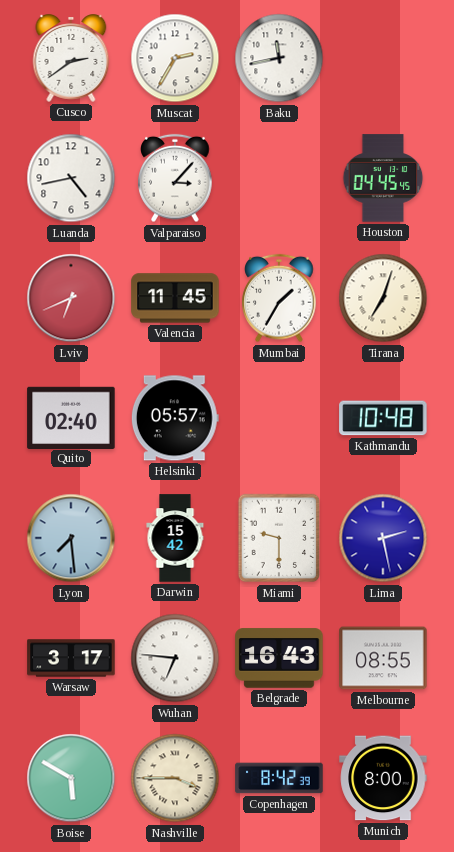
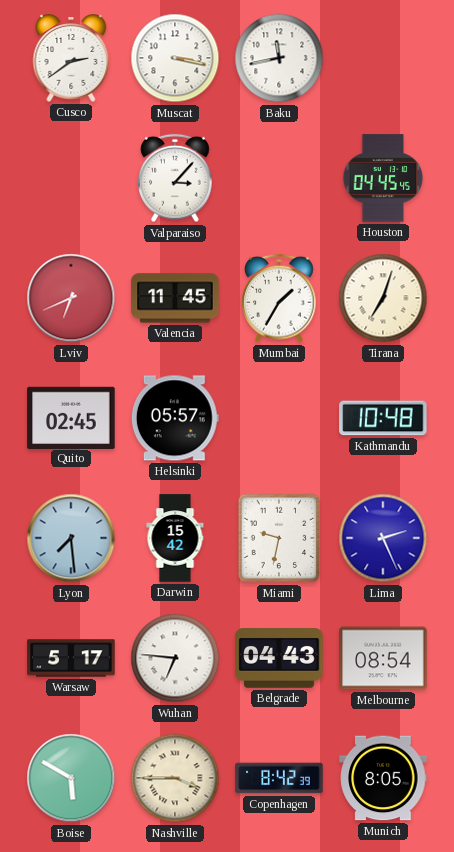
Muscat: 2:35 -> 3:17
Luanda: 4:43 -> none
Quito: 02:40 -> 02:45
Miami: 9:30 -> 9:32
Lima: 2:28 -> 2:26
Warsaw: 3:17 -> 5:17
Belgrade: 16:43 -> 04:43
Melbourne: 08:55 -> 08:54
Munich: 8:00 -> 8:05
